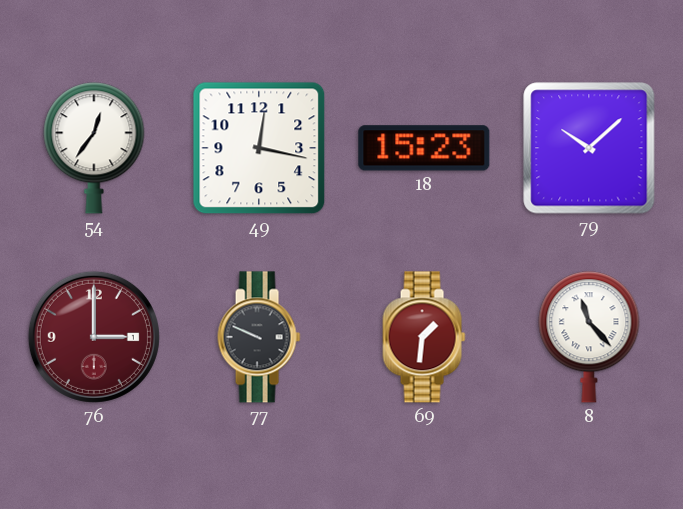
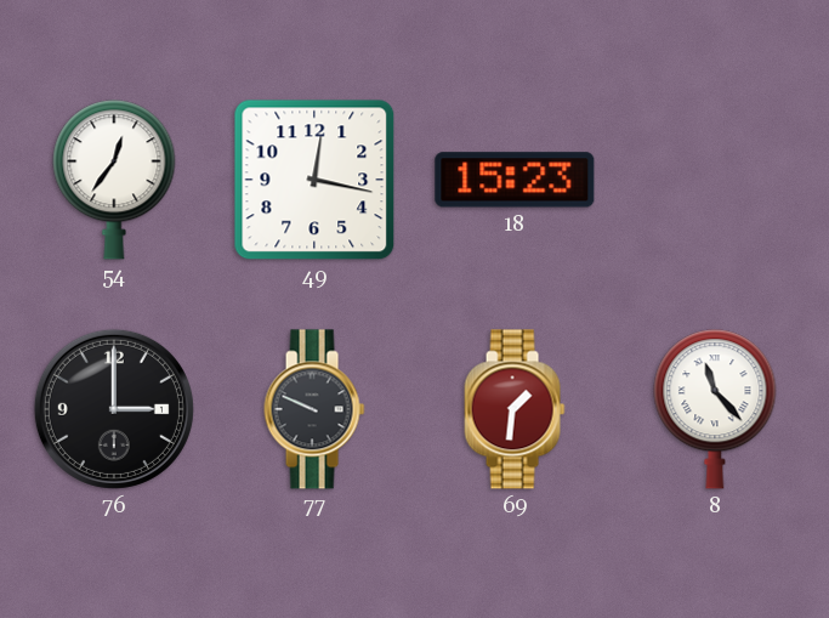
79: 10:08 -> none
76 dial: burgundy -> black
